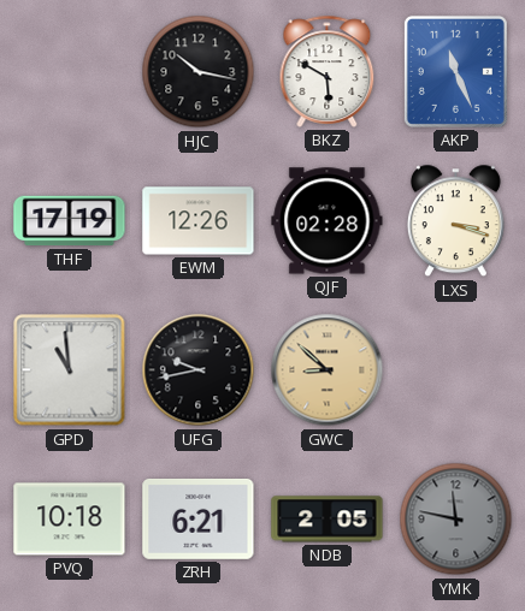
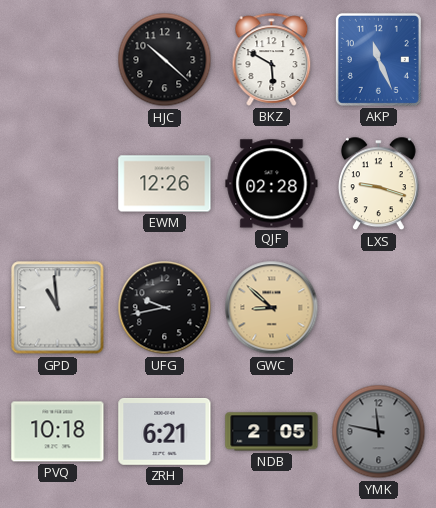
HJC: 10:17 -> 10:22
THF: 17:19 -> none
LXS: 3:18 -> 9:18
